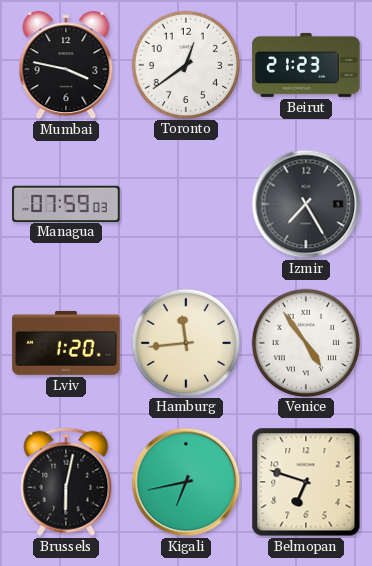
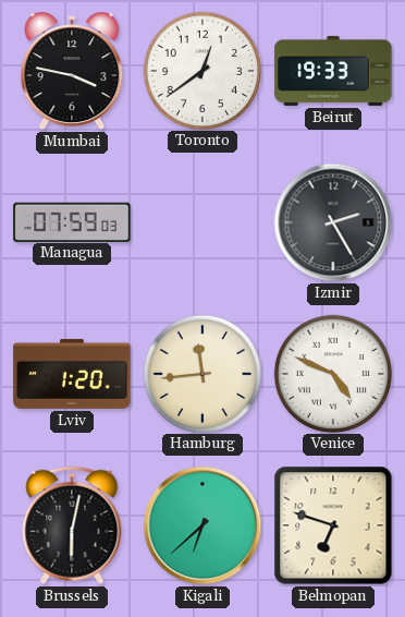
Beirut: 21:23 -> 19:33
Izmir: 7:25 -> 2:25
Venice: 4:54 -> 4:49
Kigali: 6:43 -> 6:38
